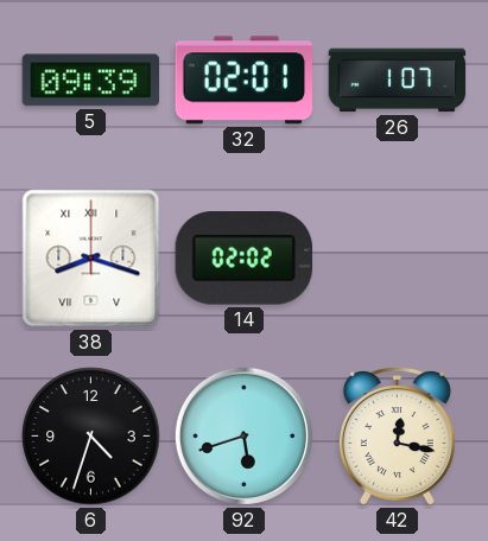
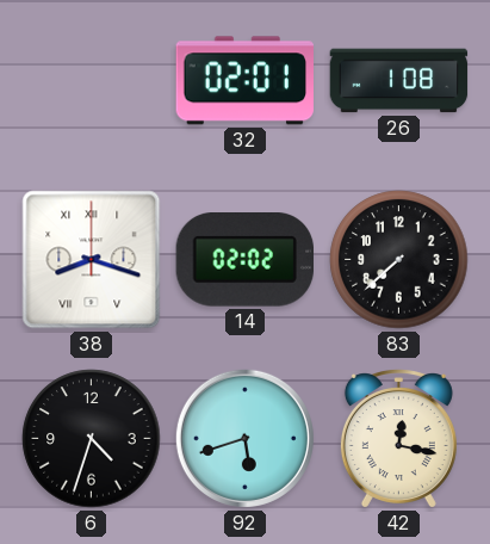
5: 09:39 -> none
26: 1:07 -> 1:08
83: none -> 7:38
